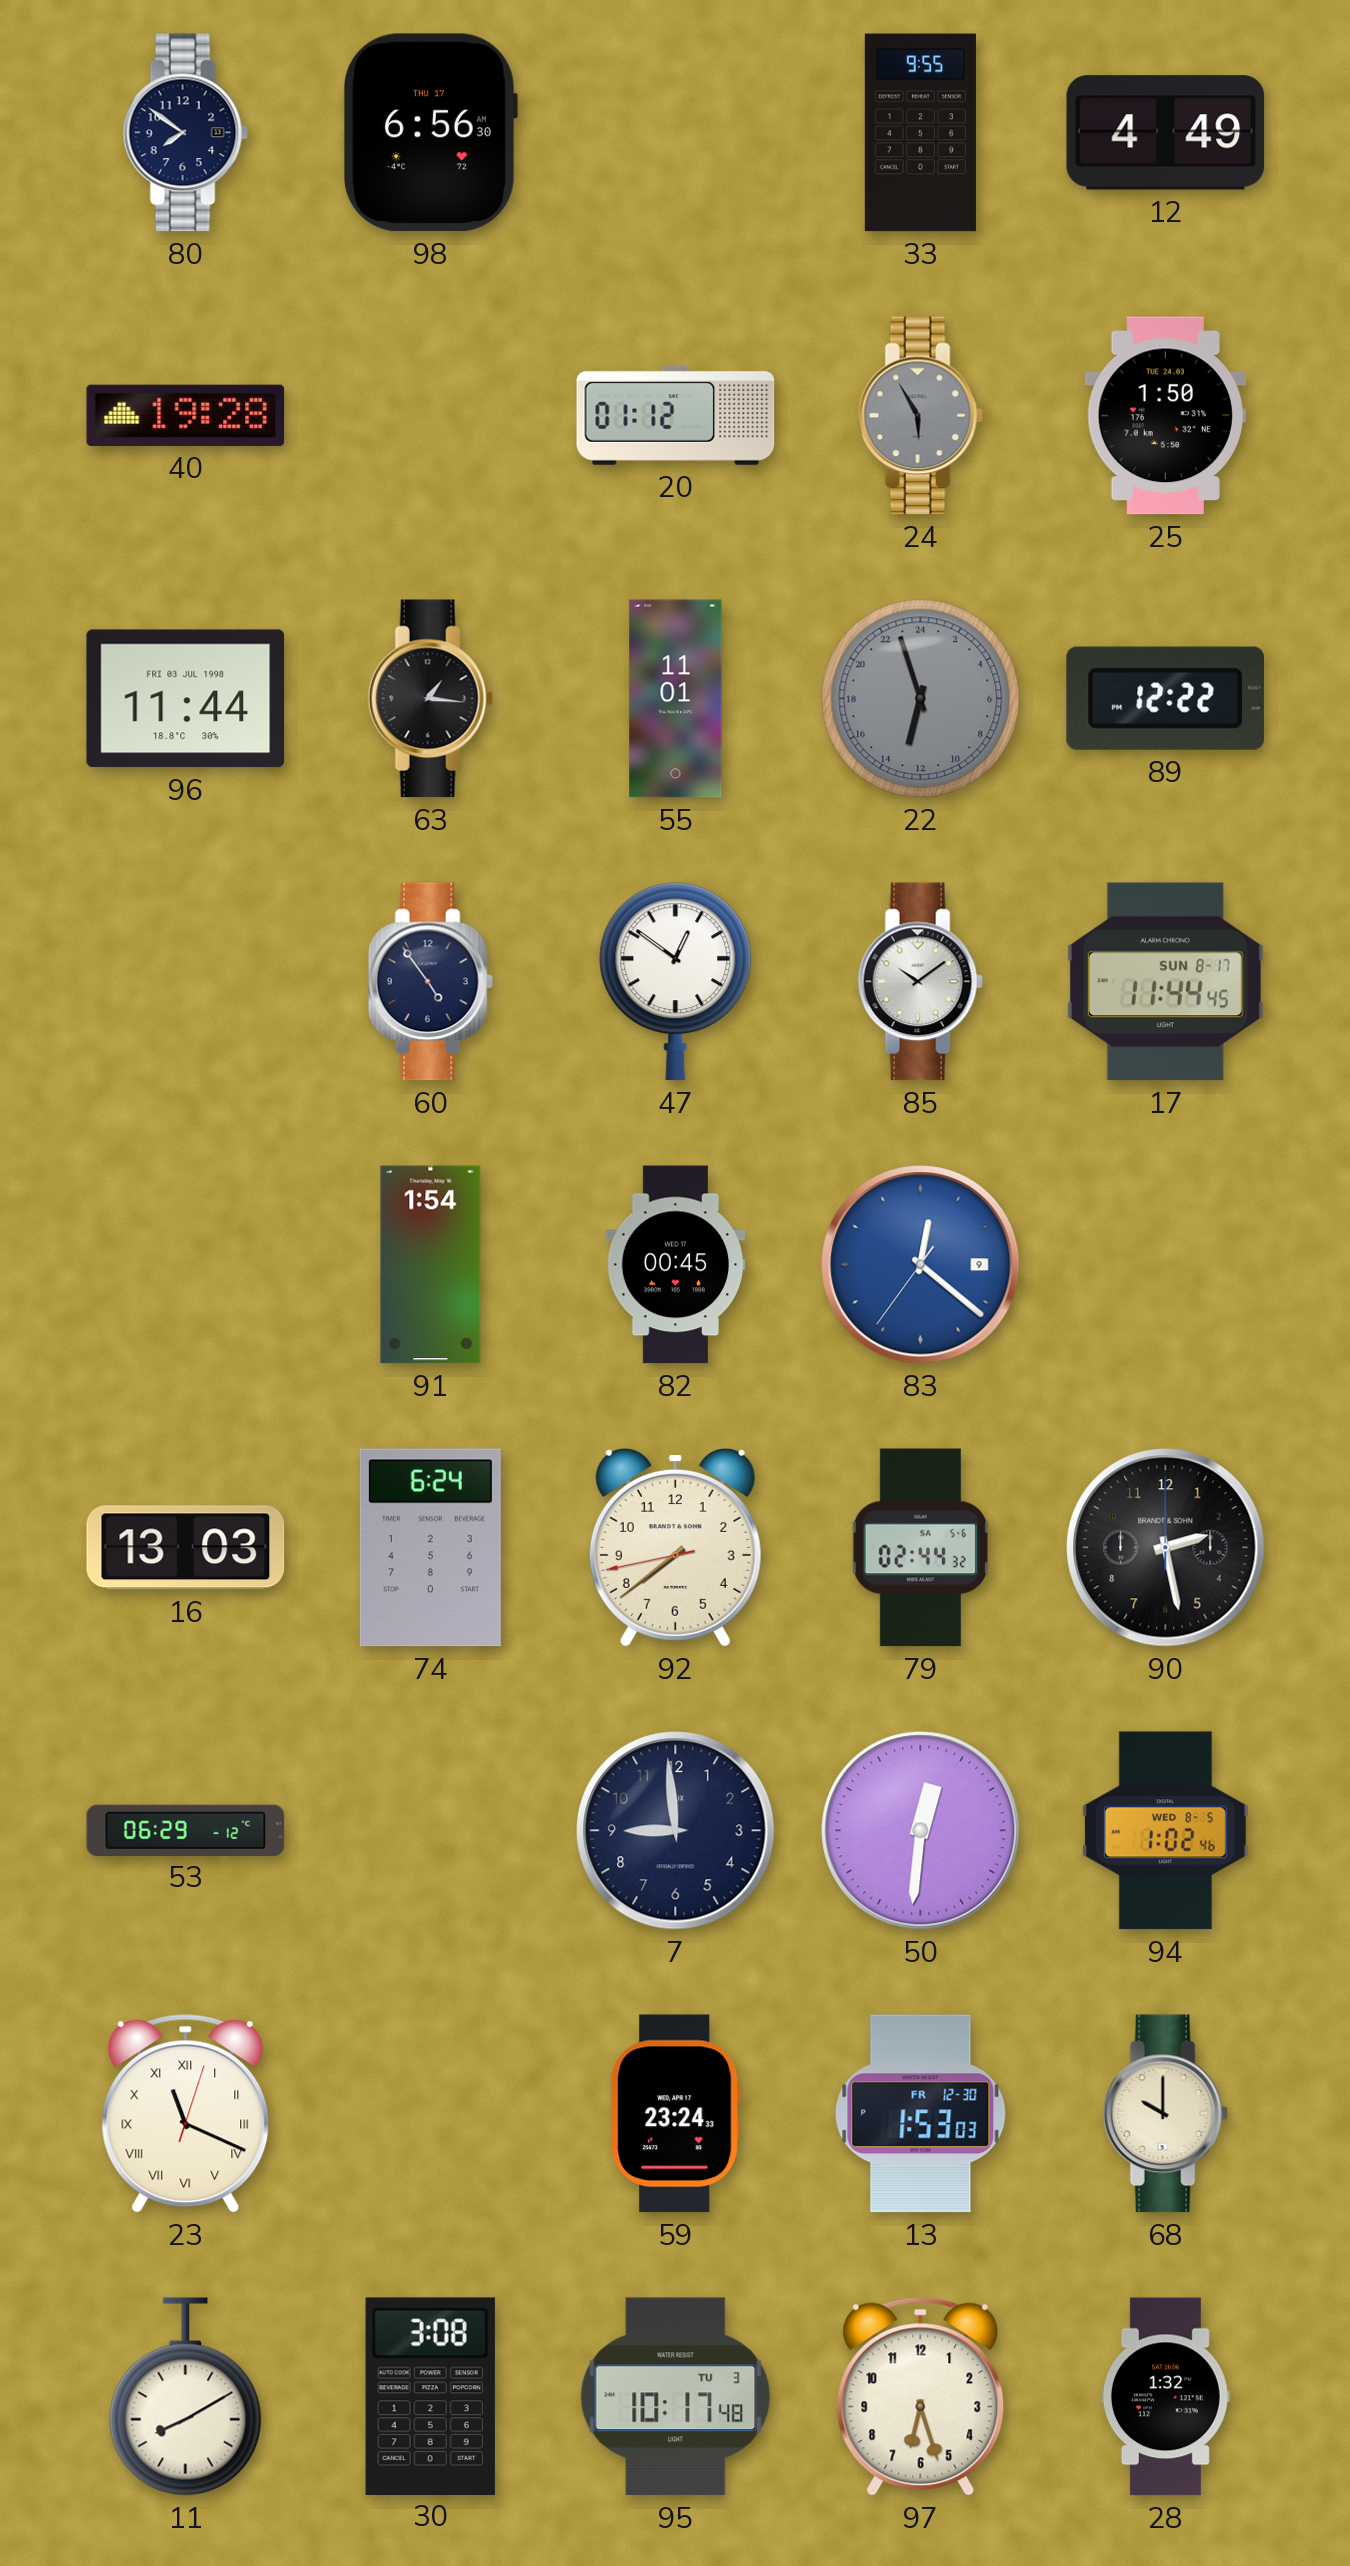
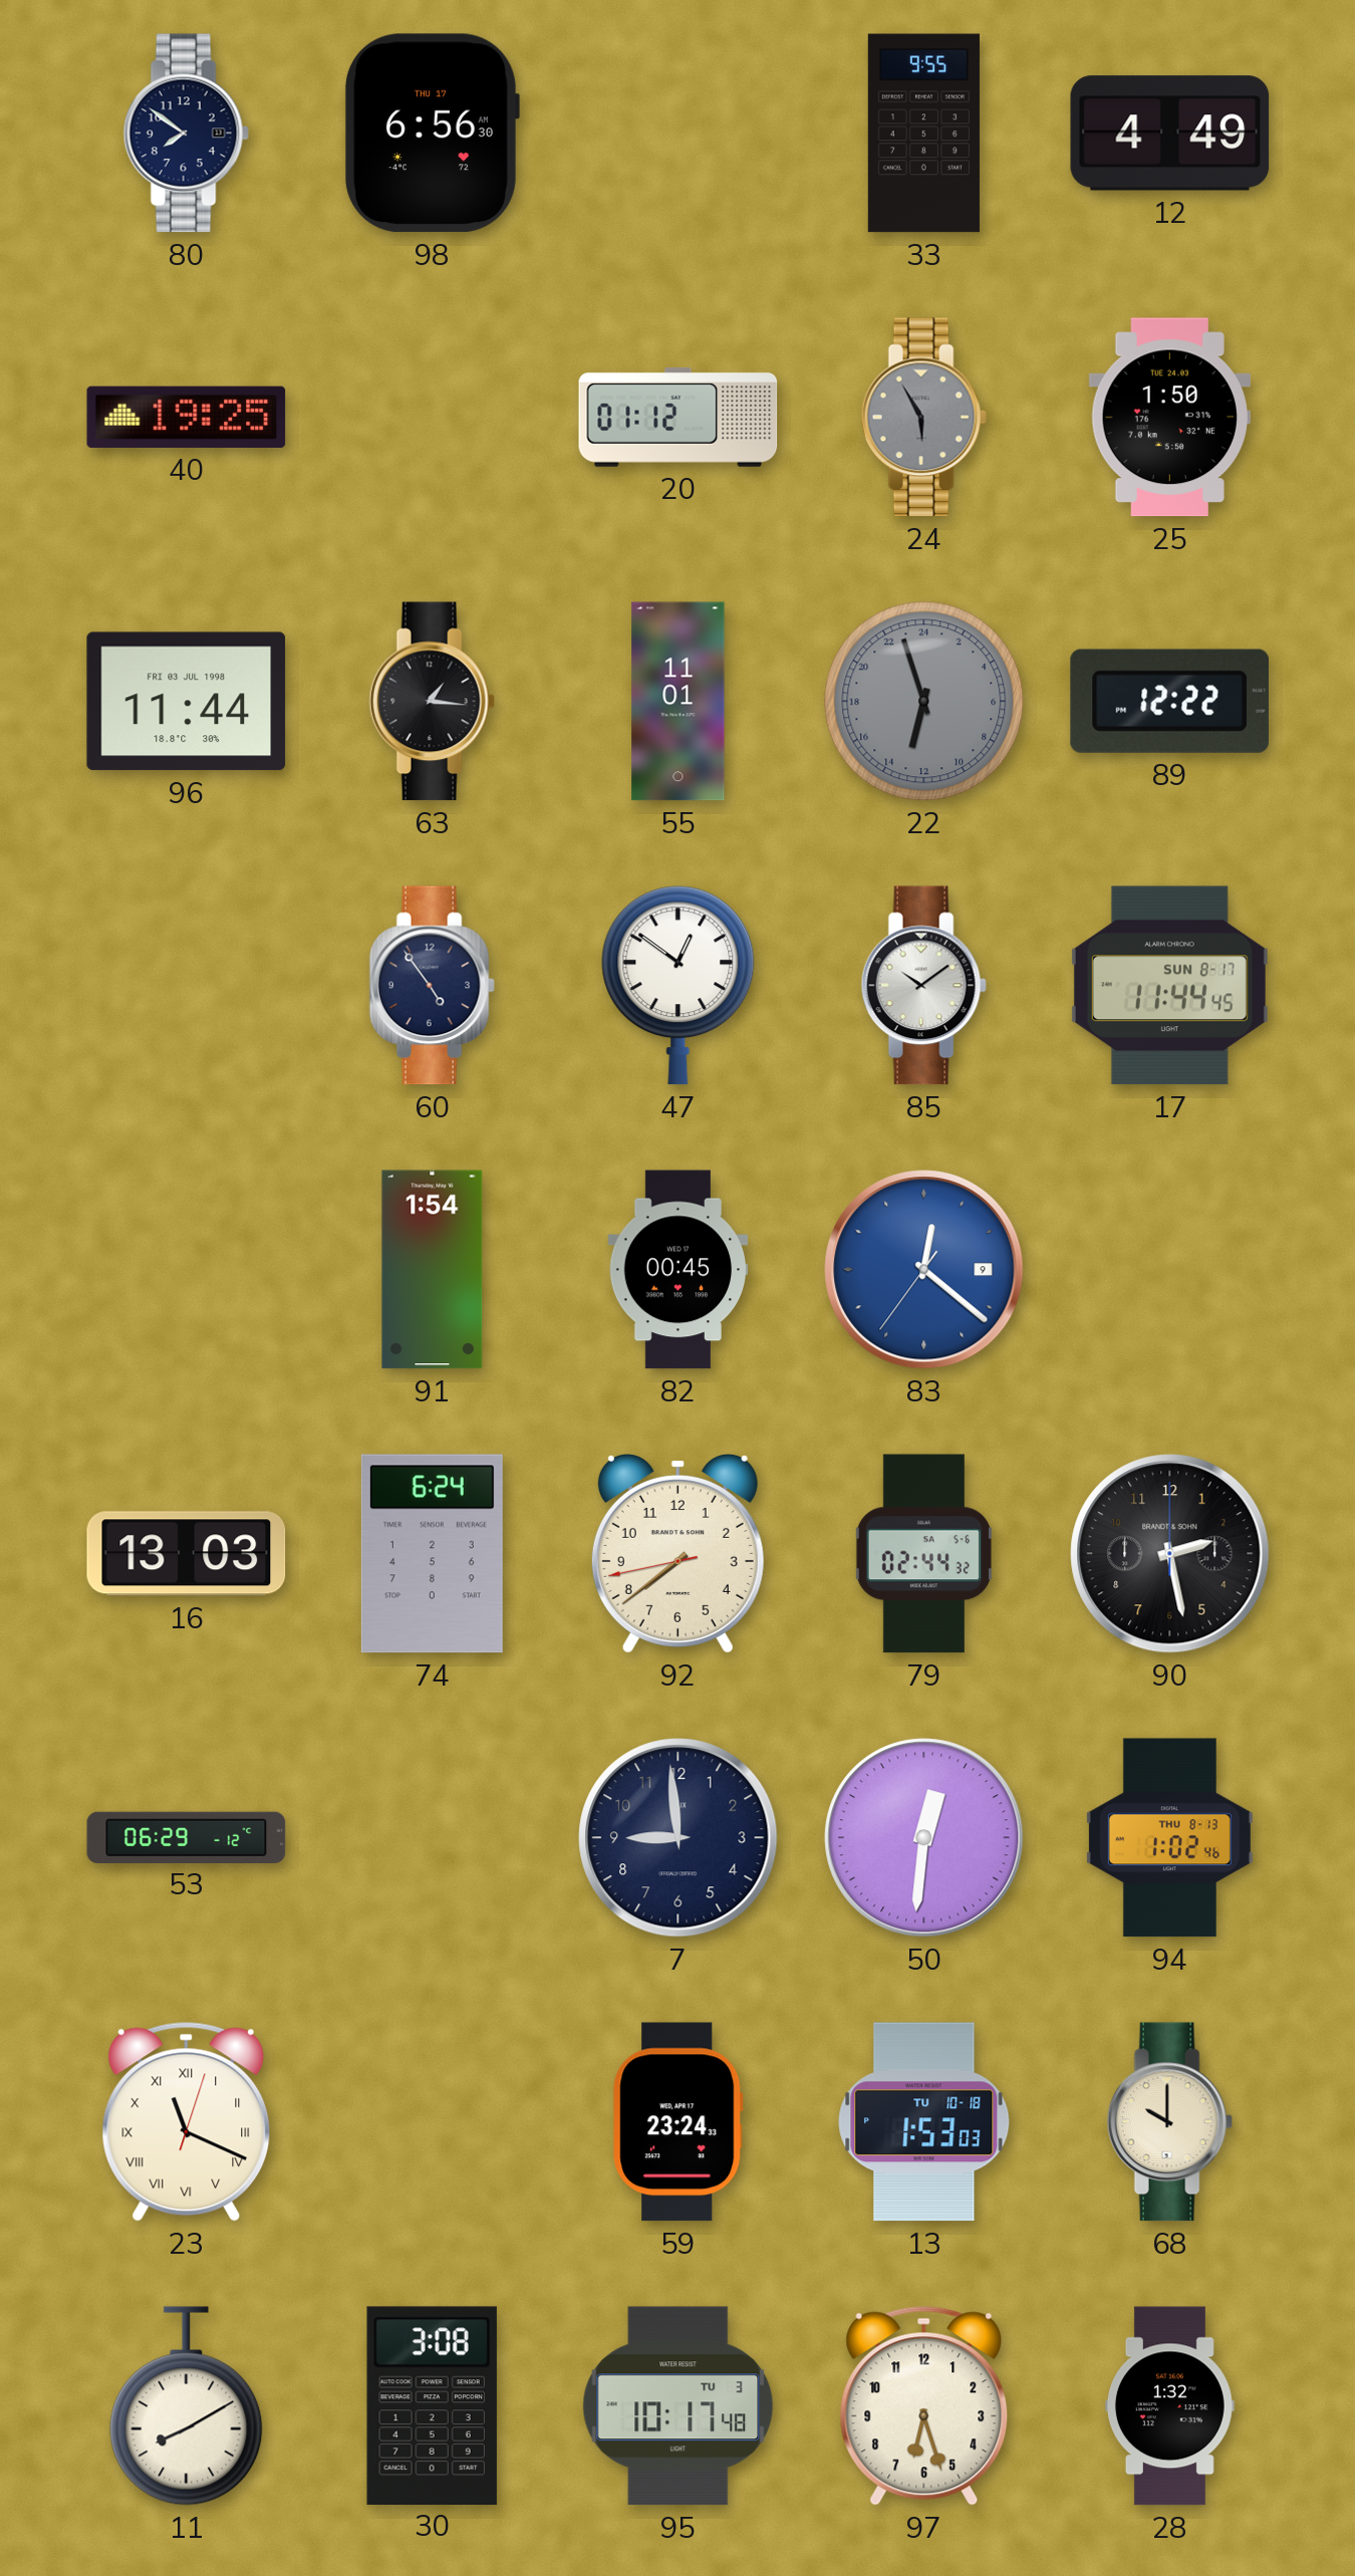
40: 19:28 -> 19:25
94 date: WED 8-5 -> THU 8-13
13 date: FR 12-30 -> TU 10-18
